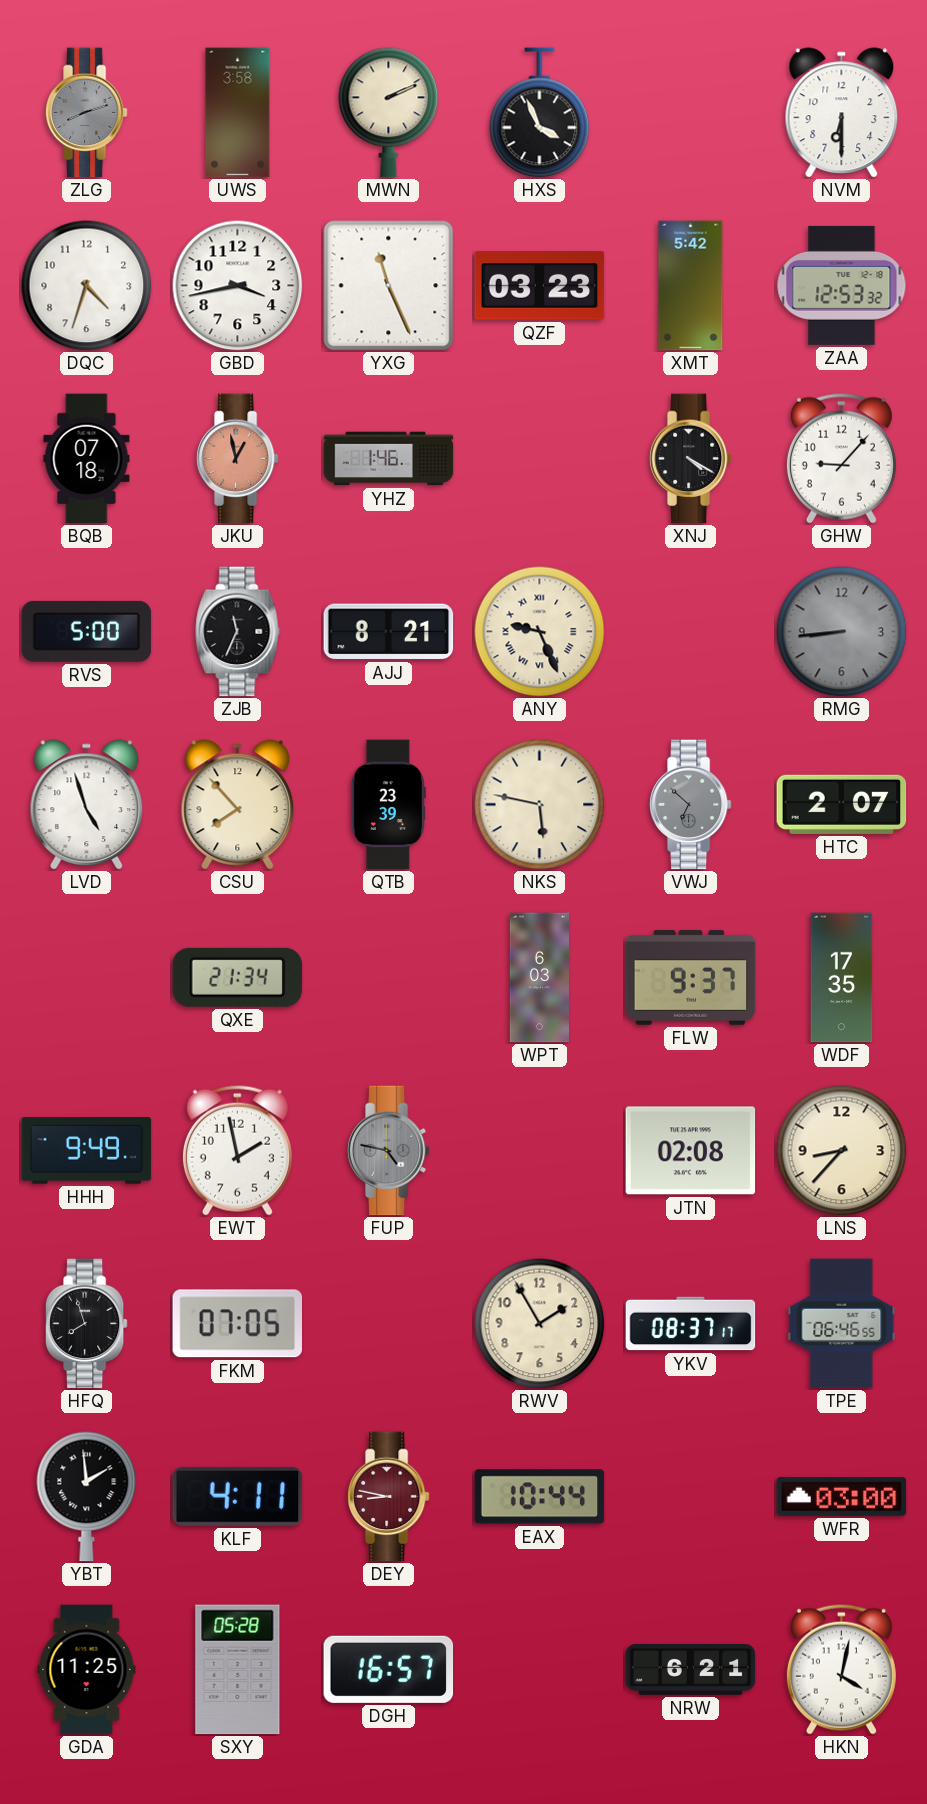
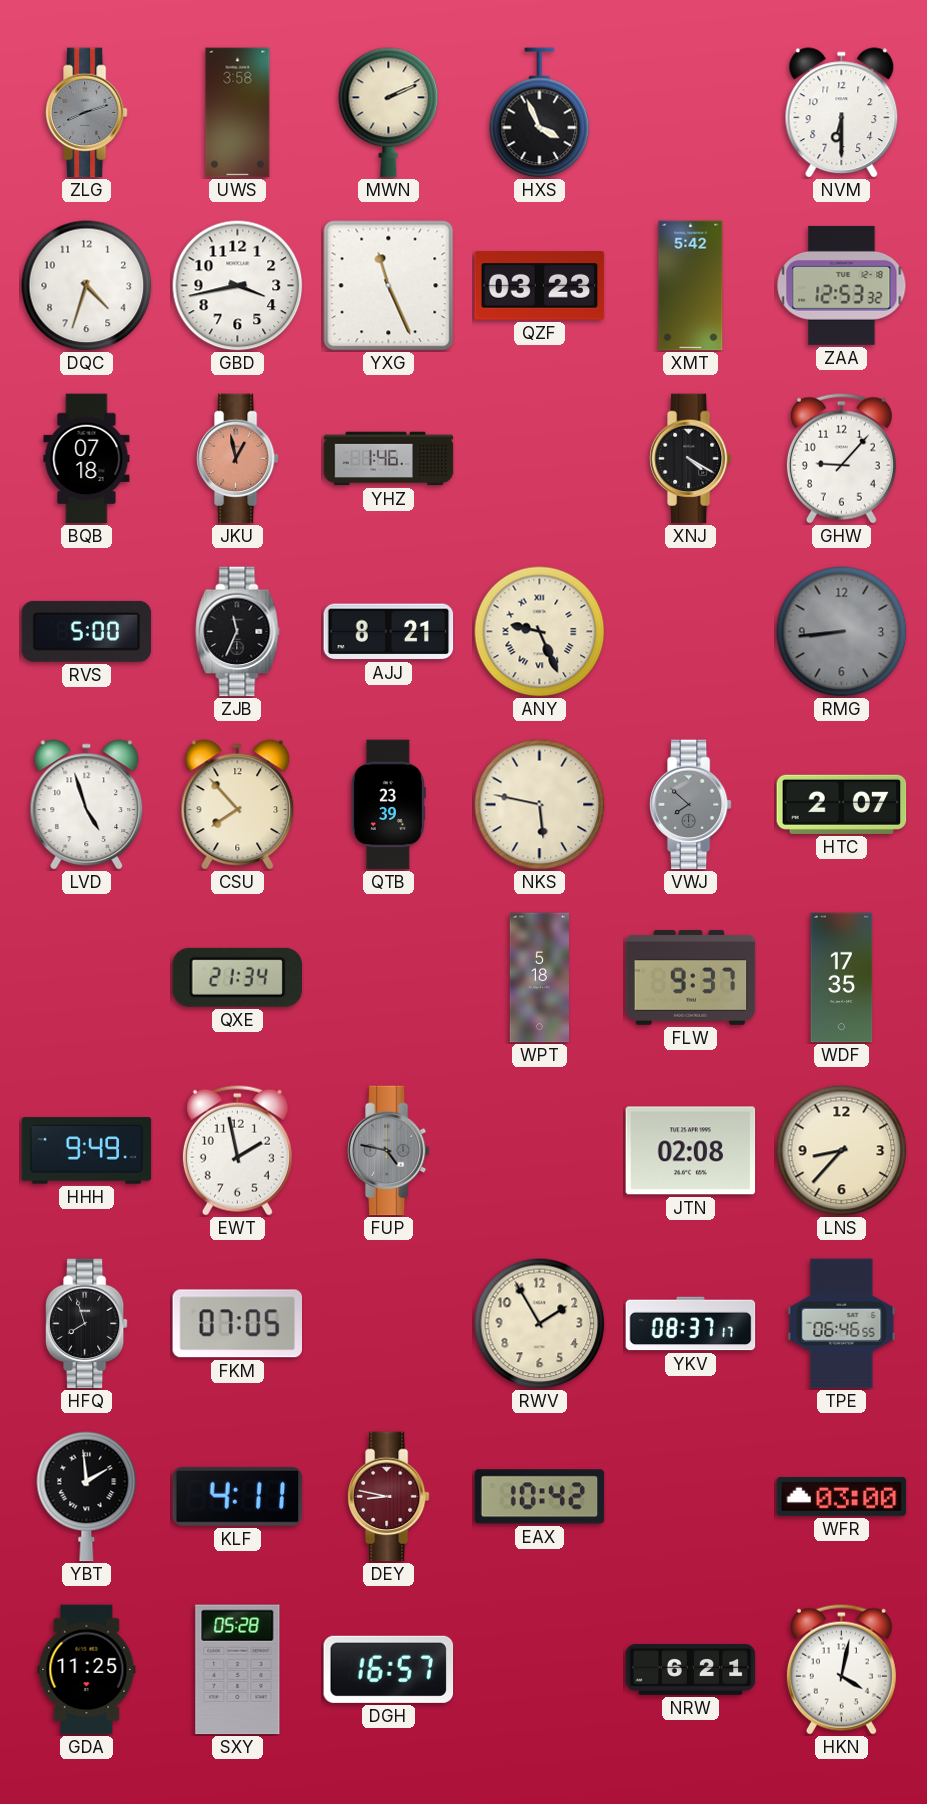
VWJ: 6:52 -> 7:52
WPT: 6:03 -> 5:18
EAX: 10:44 -> 10:42
